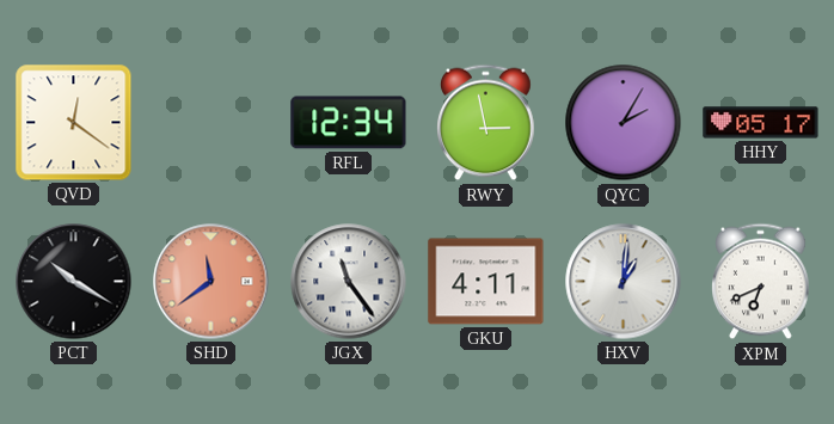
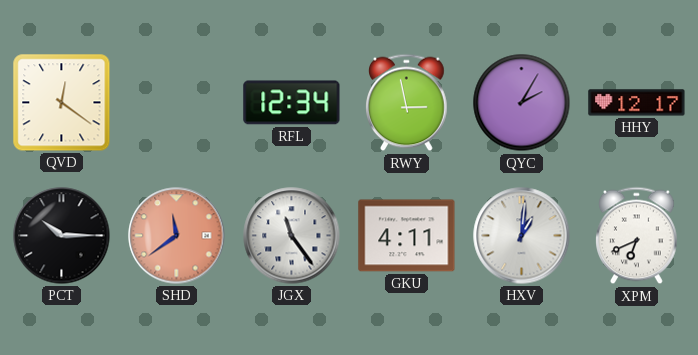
HHY: 05:17 -> 12:17
PCT: 10:20 -> 10:15
